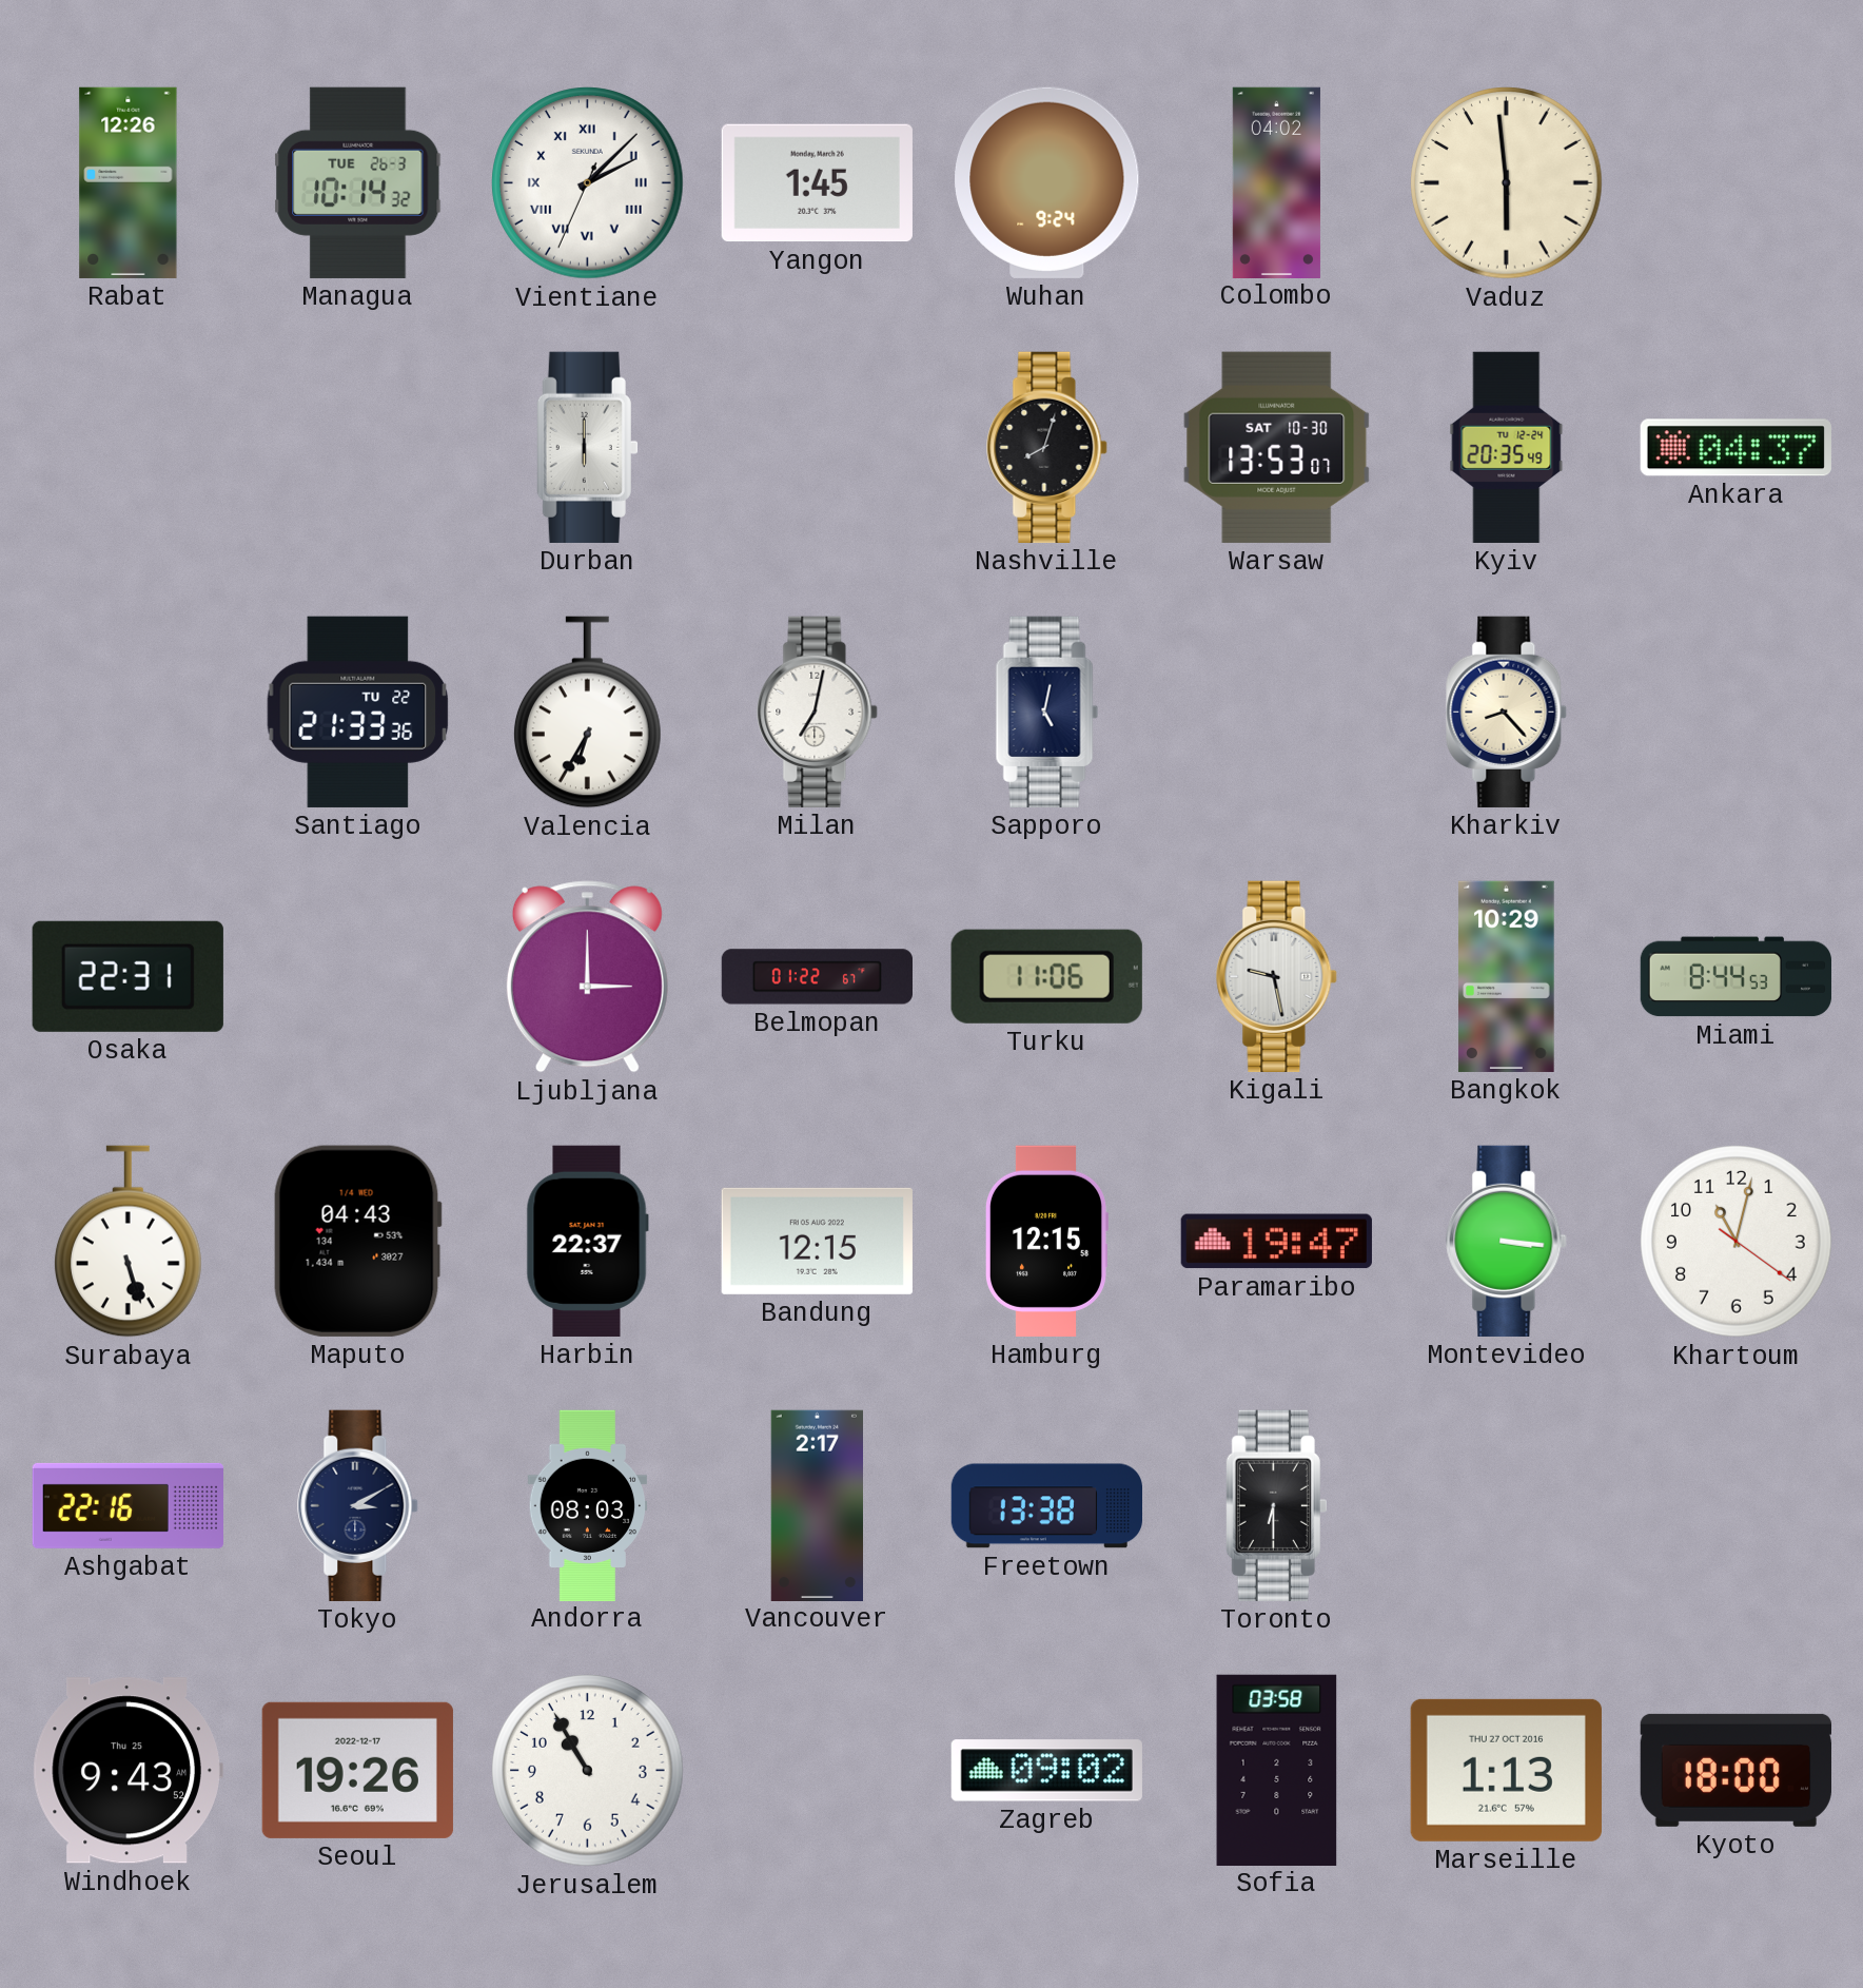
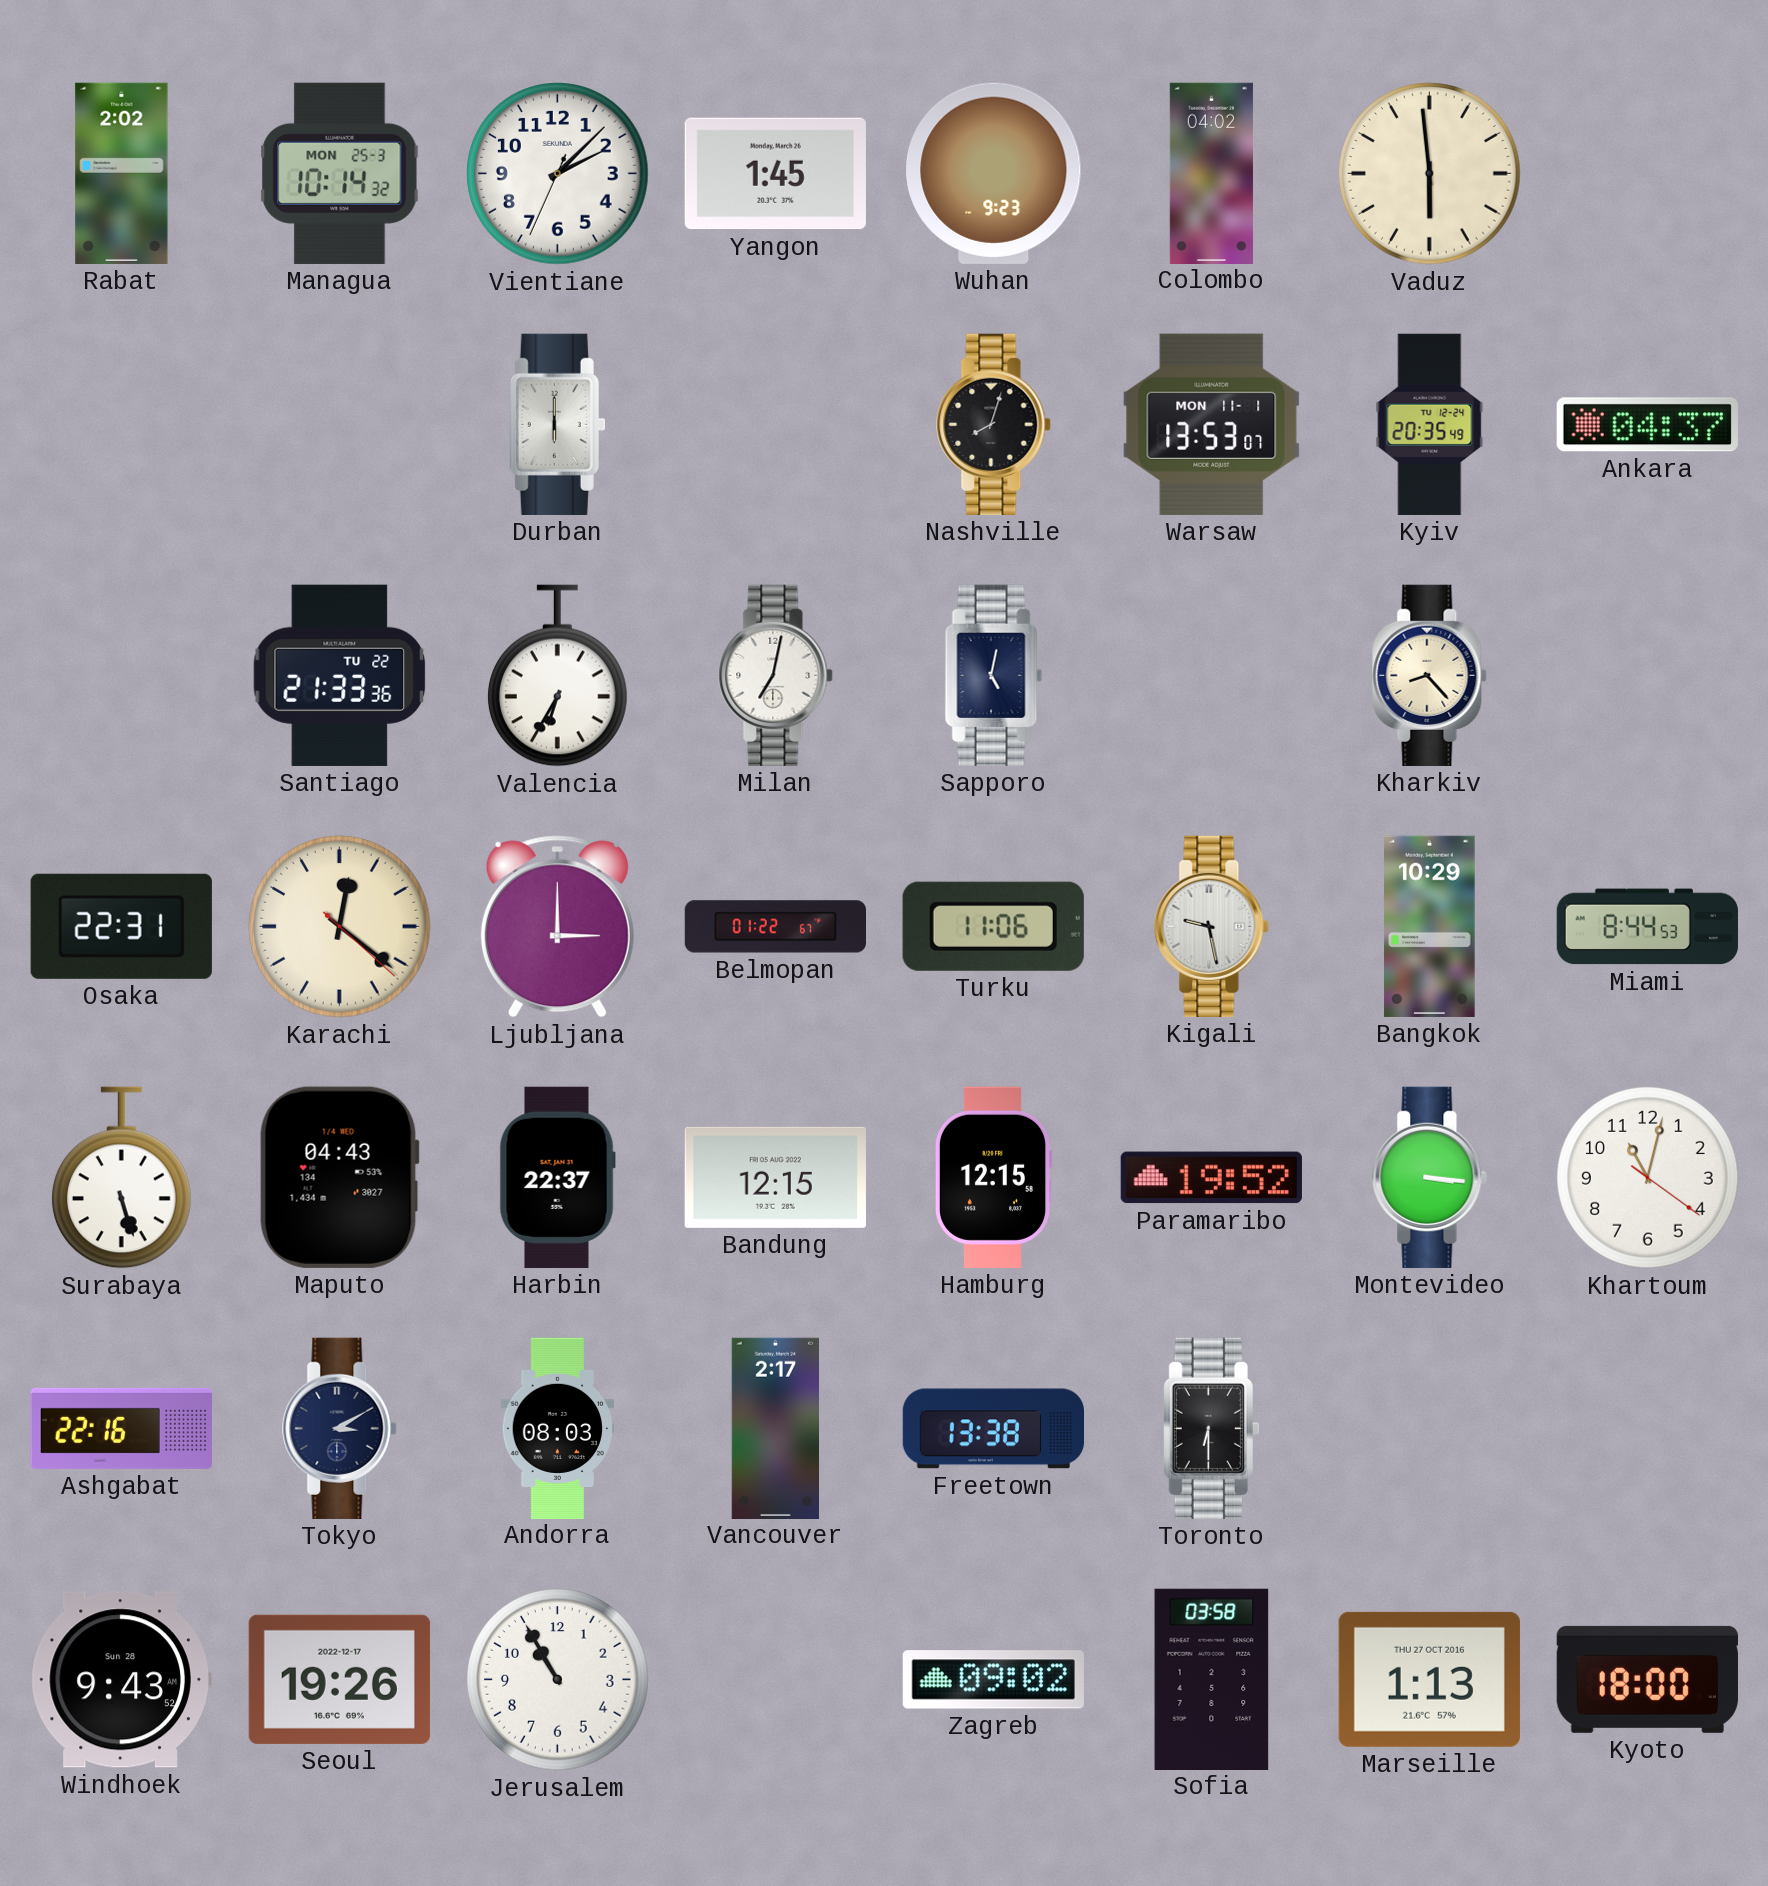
Rabat: 12:26 -> 2:02
Managua date: TUE 26-3 -> MON 25-3
Vientiane numerals: Roman -> Arabic
Wuhan: 9:24 -> 9:23
Warsaw date: SAT 10-30 -> MON 11-1
Karachi: none -> 12:21
Paramaribo: 19:47 -> 19:52
Windhoek date: Thu 25 -> Sun 28
